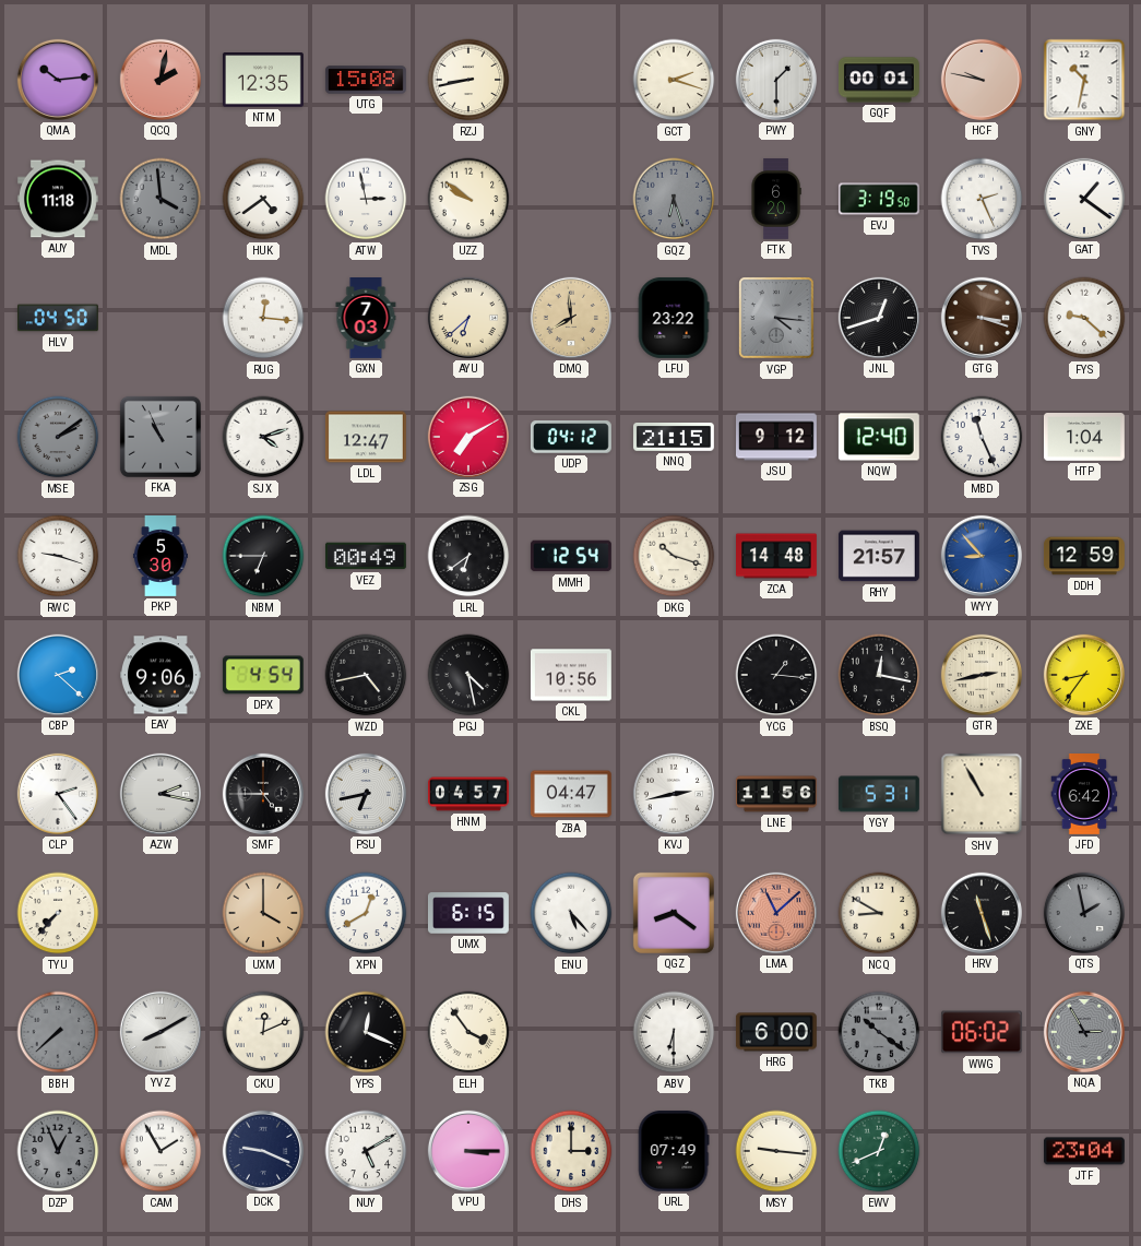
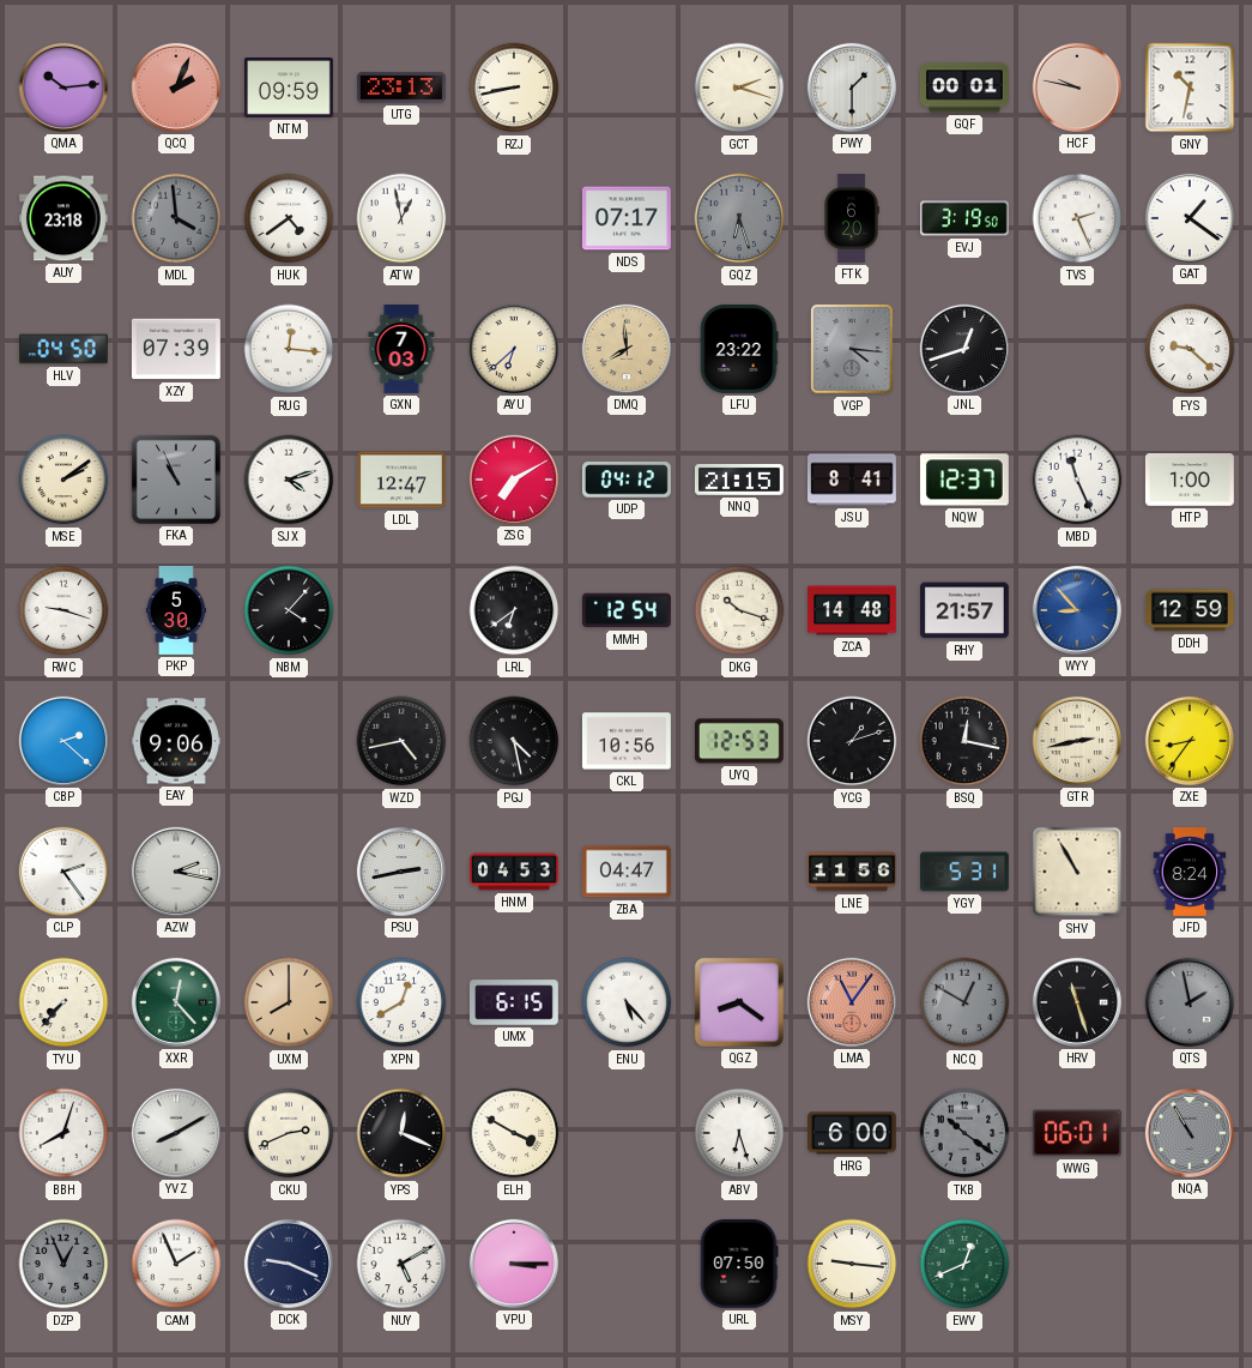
QCQ: 2:02 -> 2:04
NTM: 12:35 -> 09:59
UTG: 15:08 -> 23:13
AUY: 11:18 -> 23:18
ATW: 2:58 -> 12:58
UZZ: 9:51 -> none
NDS: none -> 07:17
XZY: none -> 07:39
GTG: 3:18 -> none
MSE dial: grey -> cream
JSU: 9:12 -> 8:41
NQW: 12:40 -> 12:37
HTP: 1:04 -> 1:00
NBM: 6:45 -> 4:07
VEZ: 00:49 -> none
DPX: 4:54 -> none
UYQ: none -> 12:53
YCG: 1:16 -> 1:12
SMF: 4:45 -> none
PSU: 6:43 -> 2:43
HNM: 04:57 -> 04:53
KVJ: 2:43 -> none
JFD: 6:42 -> 8:24
XXR: none -> 12:23
UXM: 4:00 -> 8:00
LMA: 11:08 -> 11:06
NCQ: 8:50 -> 12:50
NCQ dial: cream -> grey
BBH: 7:38 -> 8:03
BBH dial: grey -> white
CKU: 12:11 -> 2:41
ELH: 3:54 -> 3:50
ABV: 6:30 -> 6:27
WWG: 06:02 -> 06:01
NQA: 2:55 -> 10:55
CAM: 1:55 -> 1:56
DHS: 3:00 -> none
URL: 07:49 -> 07:50
JTF: 23:04 -> none
